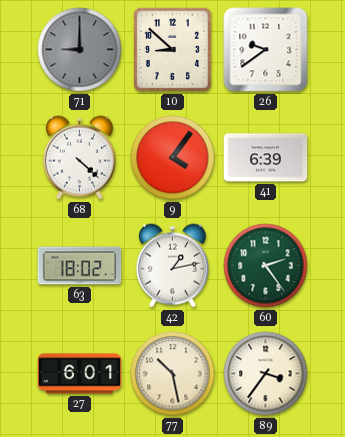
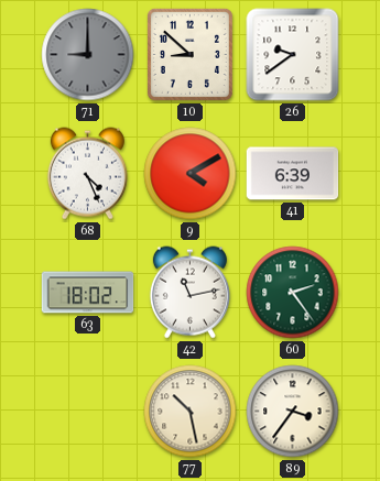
68: 4:22 -> 4:26
9: 4:06 -> 4:10
42: 1:13 -> 11:13
27: 6:01 -> none
